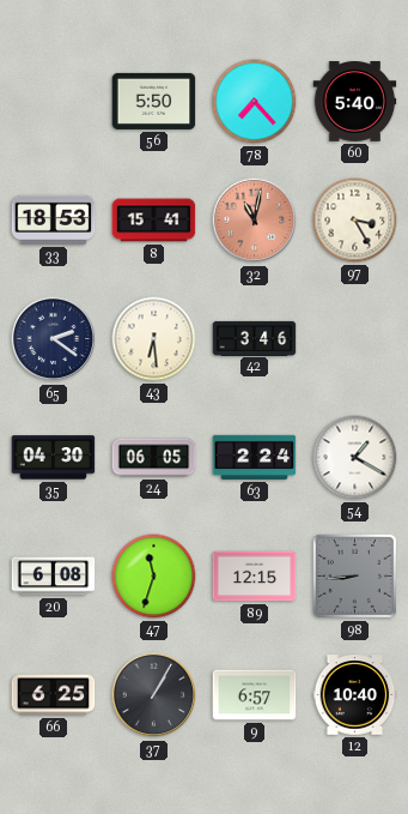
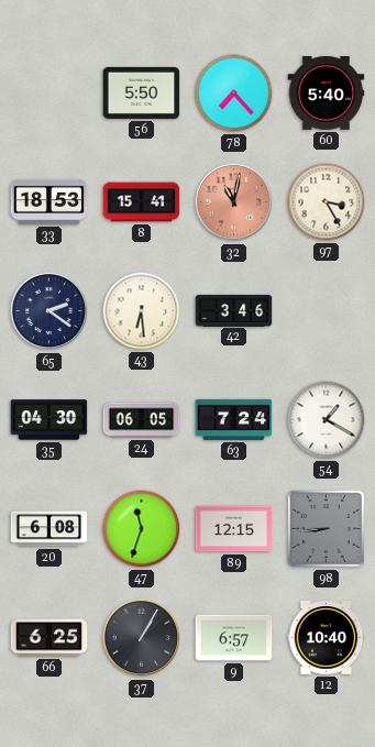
63: 2:24 -> 7:24
